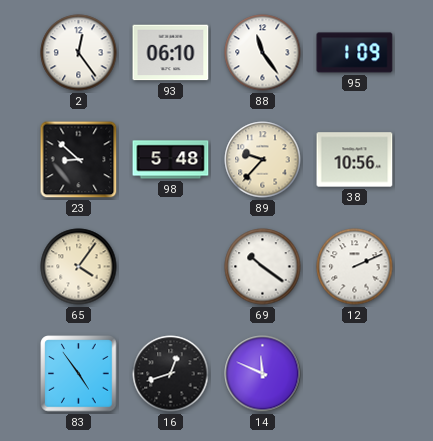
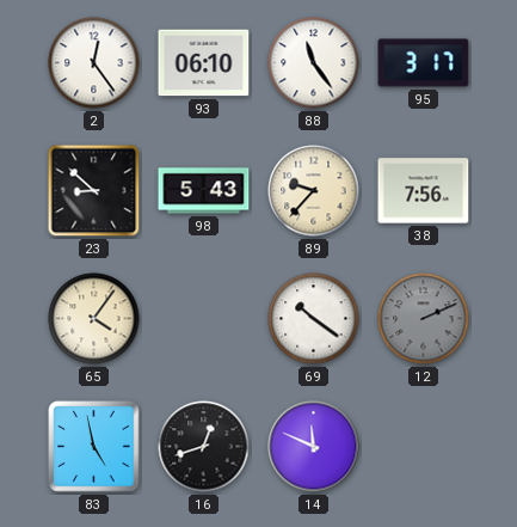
95: 1:09 -> 3:17
98: 5:48 -> 5:43
38: 10:56 -> 7:56
12 dial: white -> grey
83: 4:54 -> 4:58
